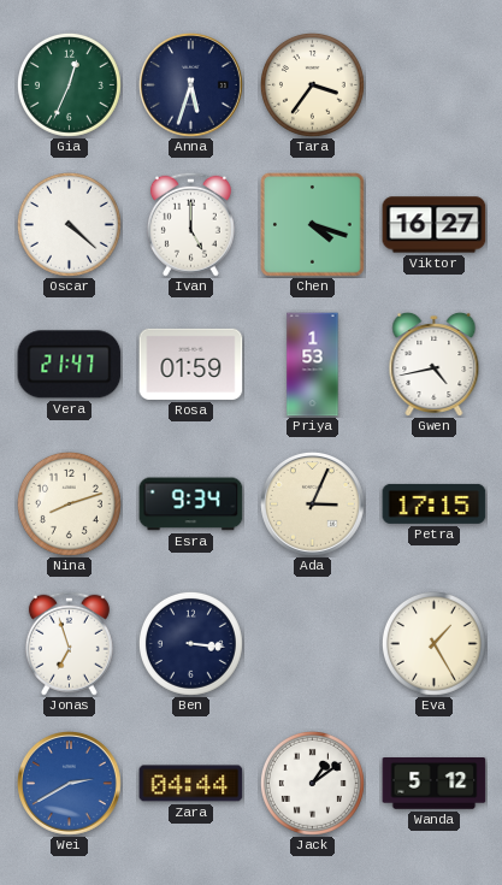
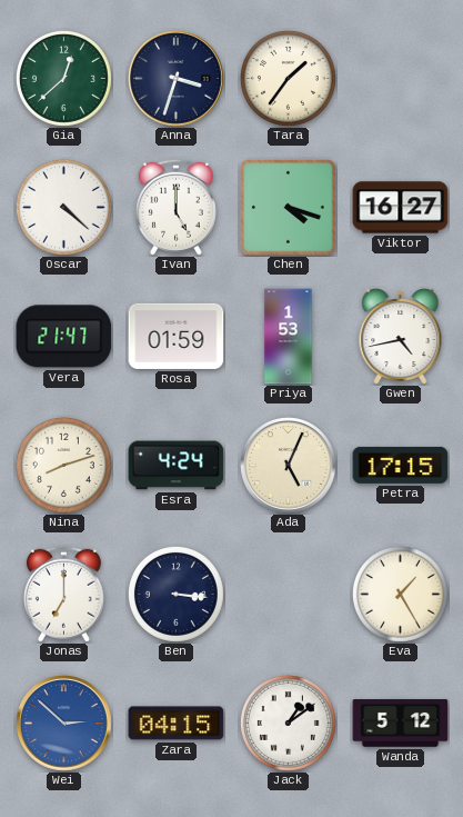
Gia: 12:34 -> 12:38
Anna: 5:33 -> 3:33
Tara: 3:36 -> 1:36
Esra: 9:34 -> 4:24
Ada: 3:04 -> 5:04
Jonas: 6:57 -> 7:00
Wei: 2:40 -> 2:52
Zara: 04:44 -> 04:15
